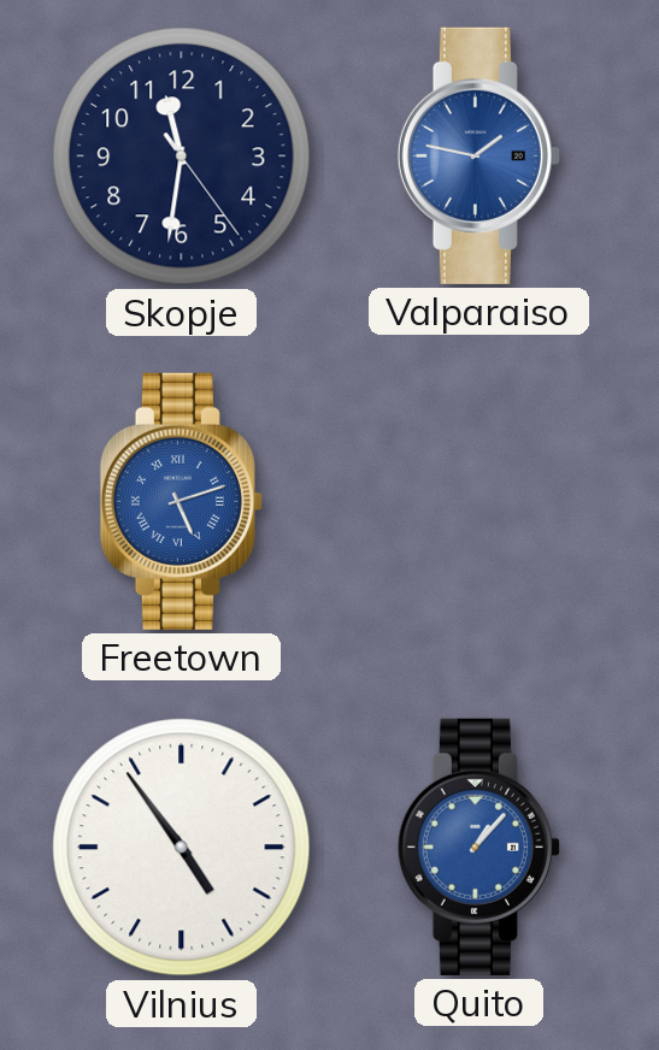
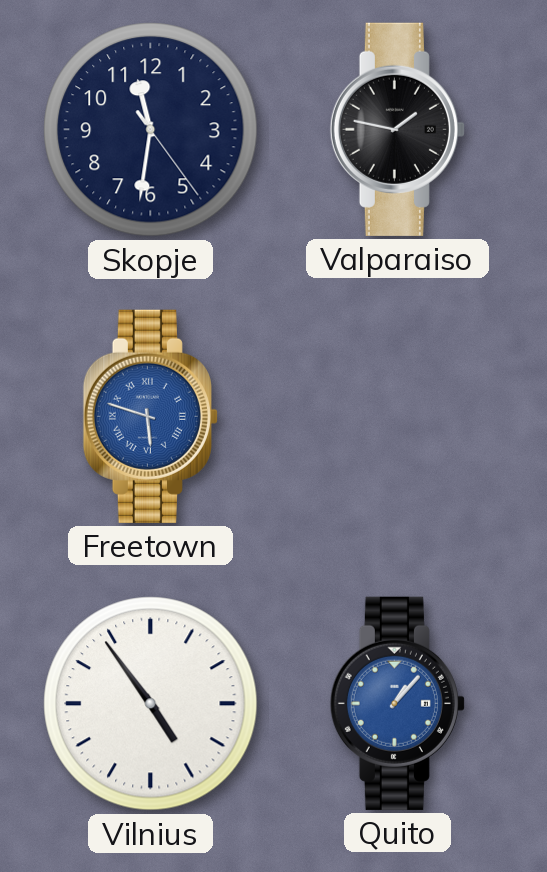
Valparaiso dial: blue -> black
Freetown: 5:12 -> 5:48
